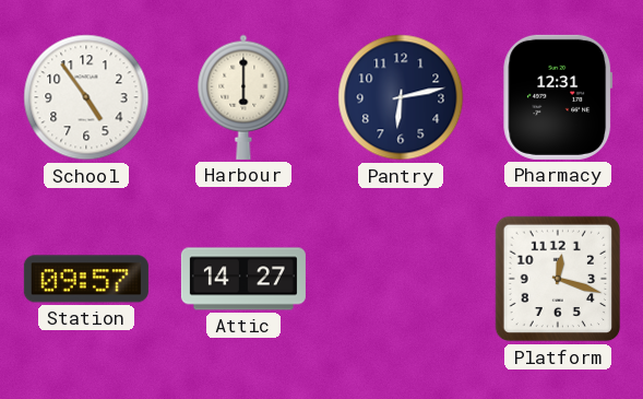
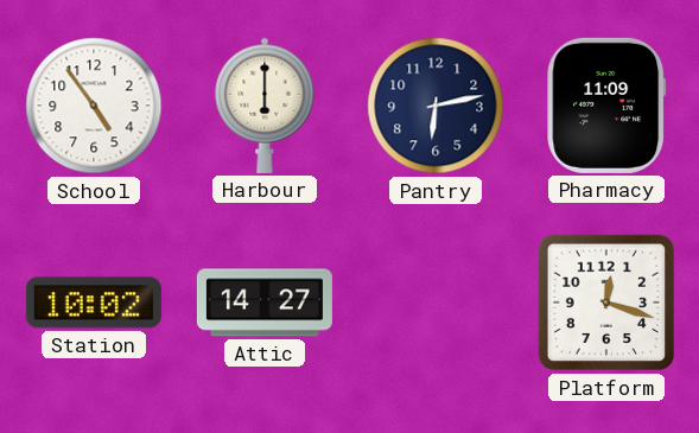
Pharmacy: 12:31 -> 11:09
Station: 09:57 -> 10:02
